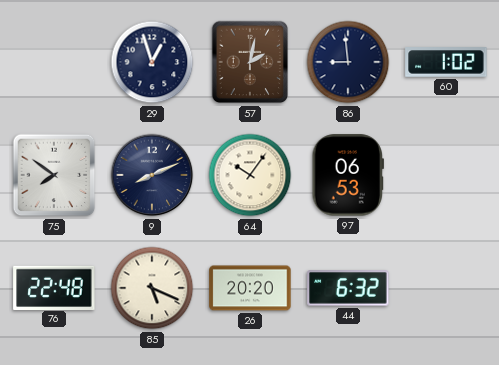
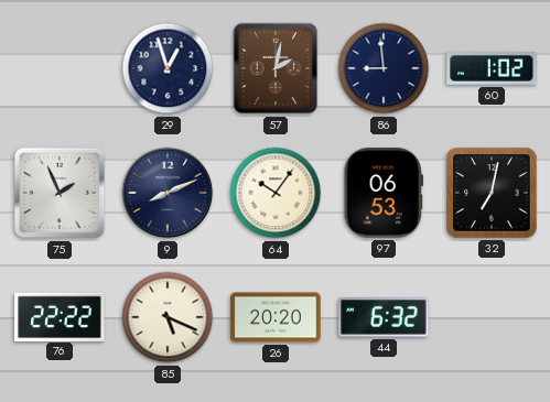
75: 7:51 -> 1:56
32: none -> 7:02
76: 22:48 -> 22:22
